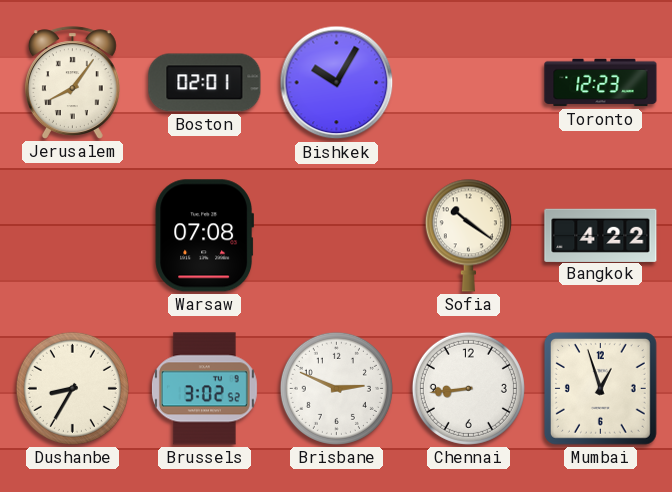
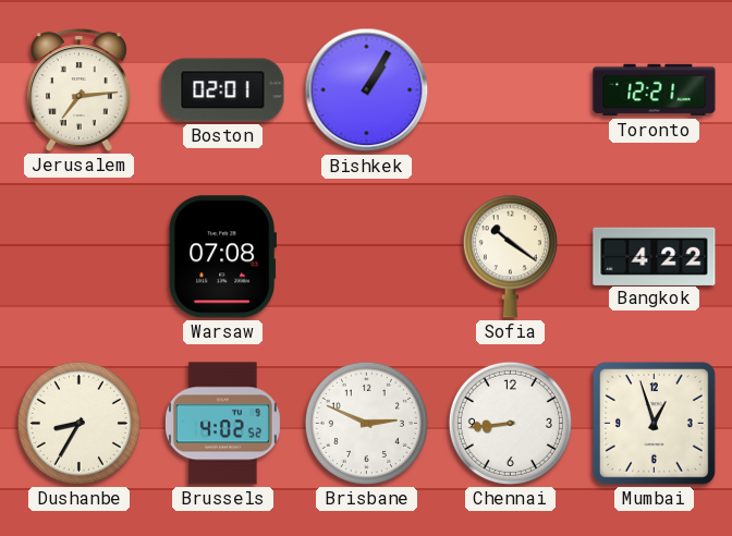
Jerusalem: 8:06 -> 7:14
Bishkek: 10:05 -> 1:05
Toronto: 12:23 -> 12:21
Brussels: 3:02 -> 4:02
